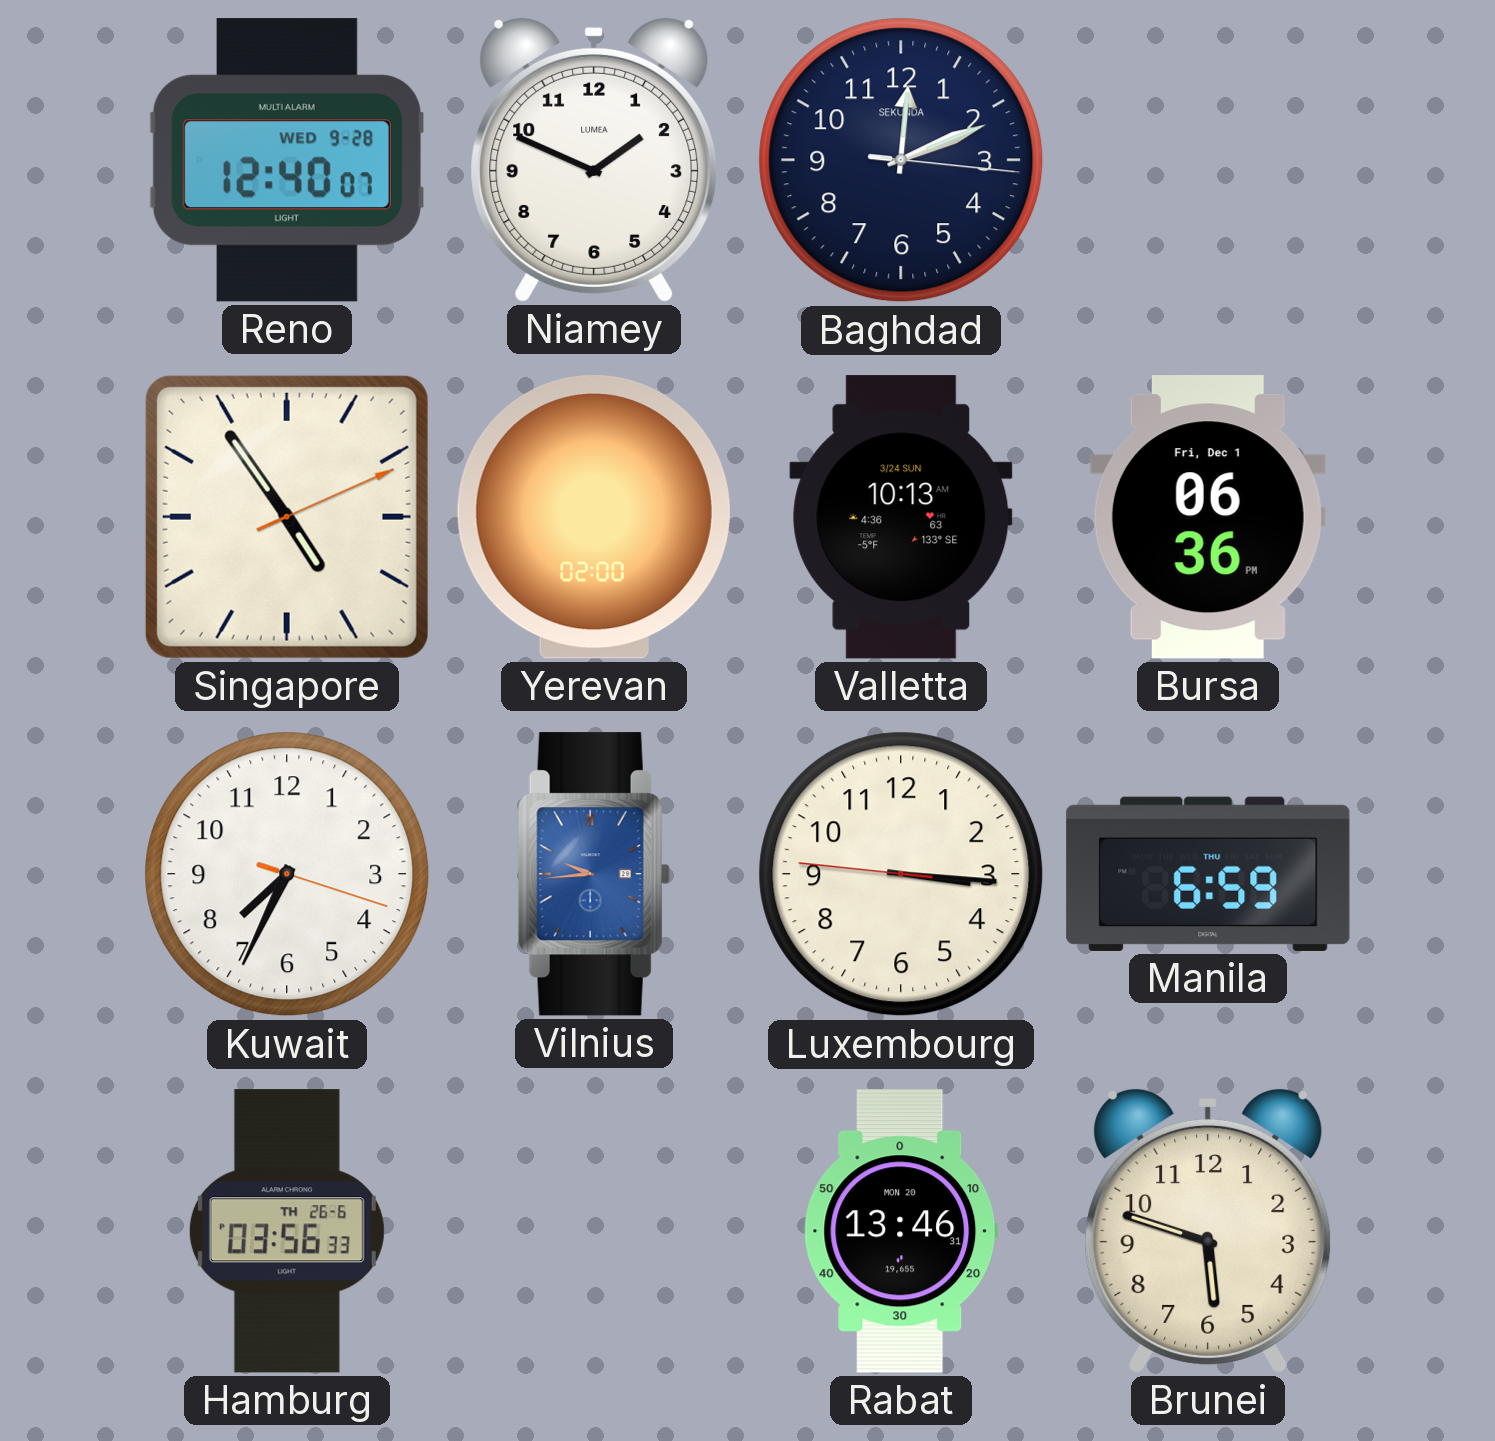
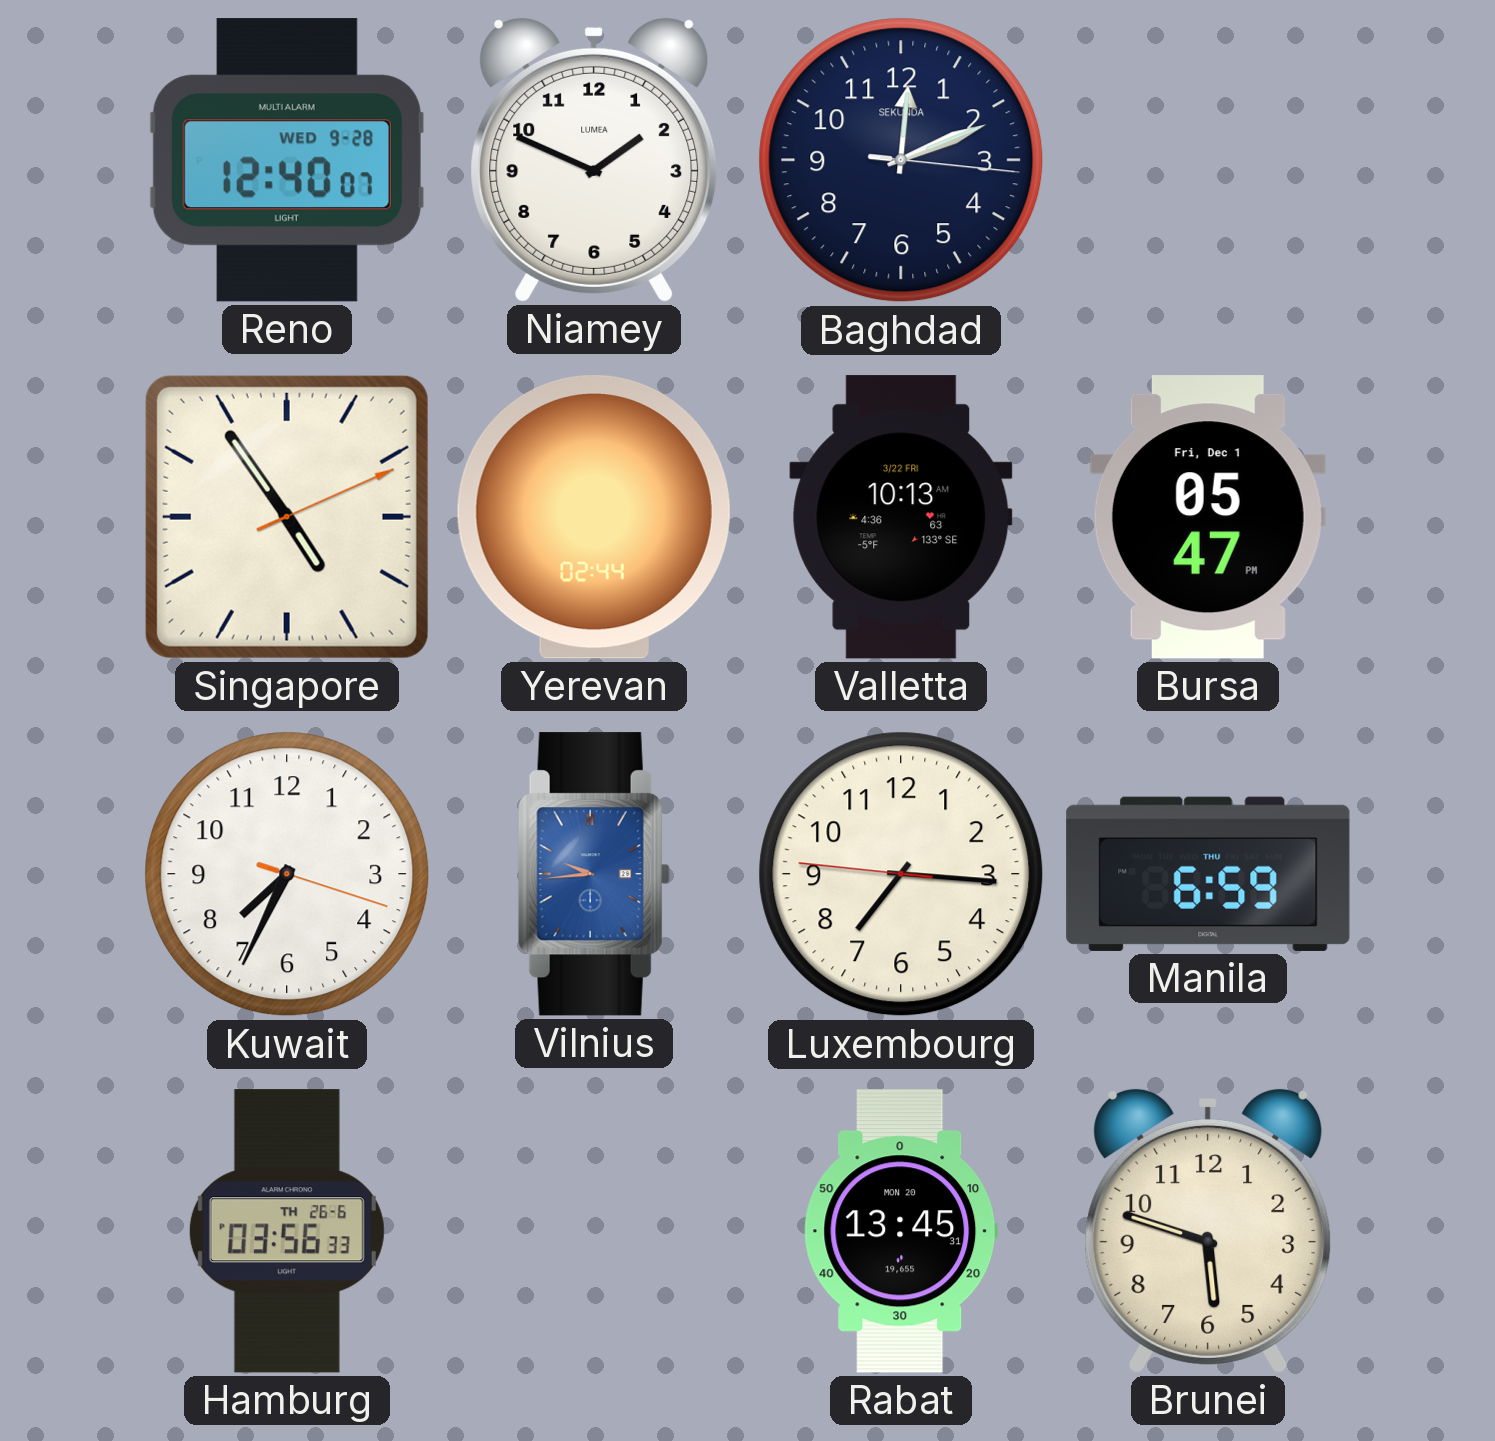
Yerevan: 02:00 -> 02:44
Valletta date: 3/24 SUN -> 3/22 FRI
Bursa: 06:36 -> 05:47
Luxembourg: 3:15 -> 7:15
Rabat: 13:46 -> 13:45
